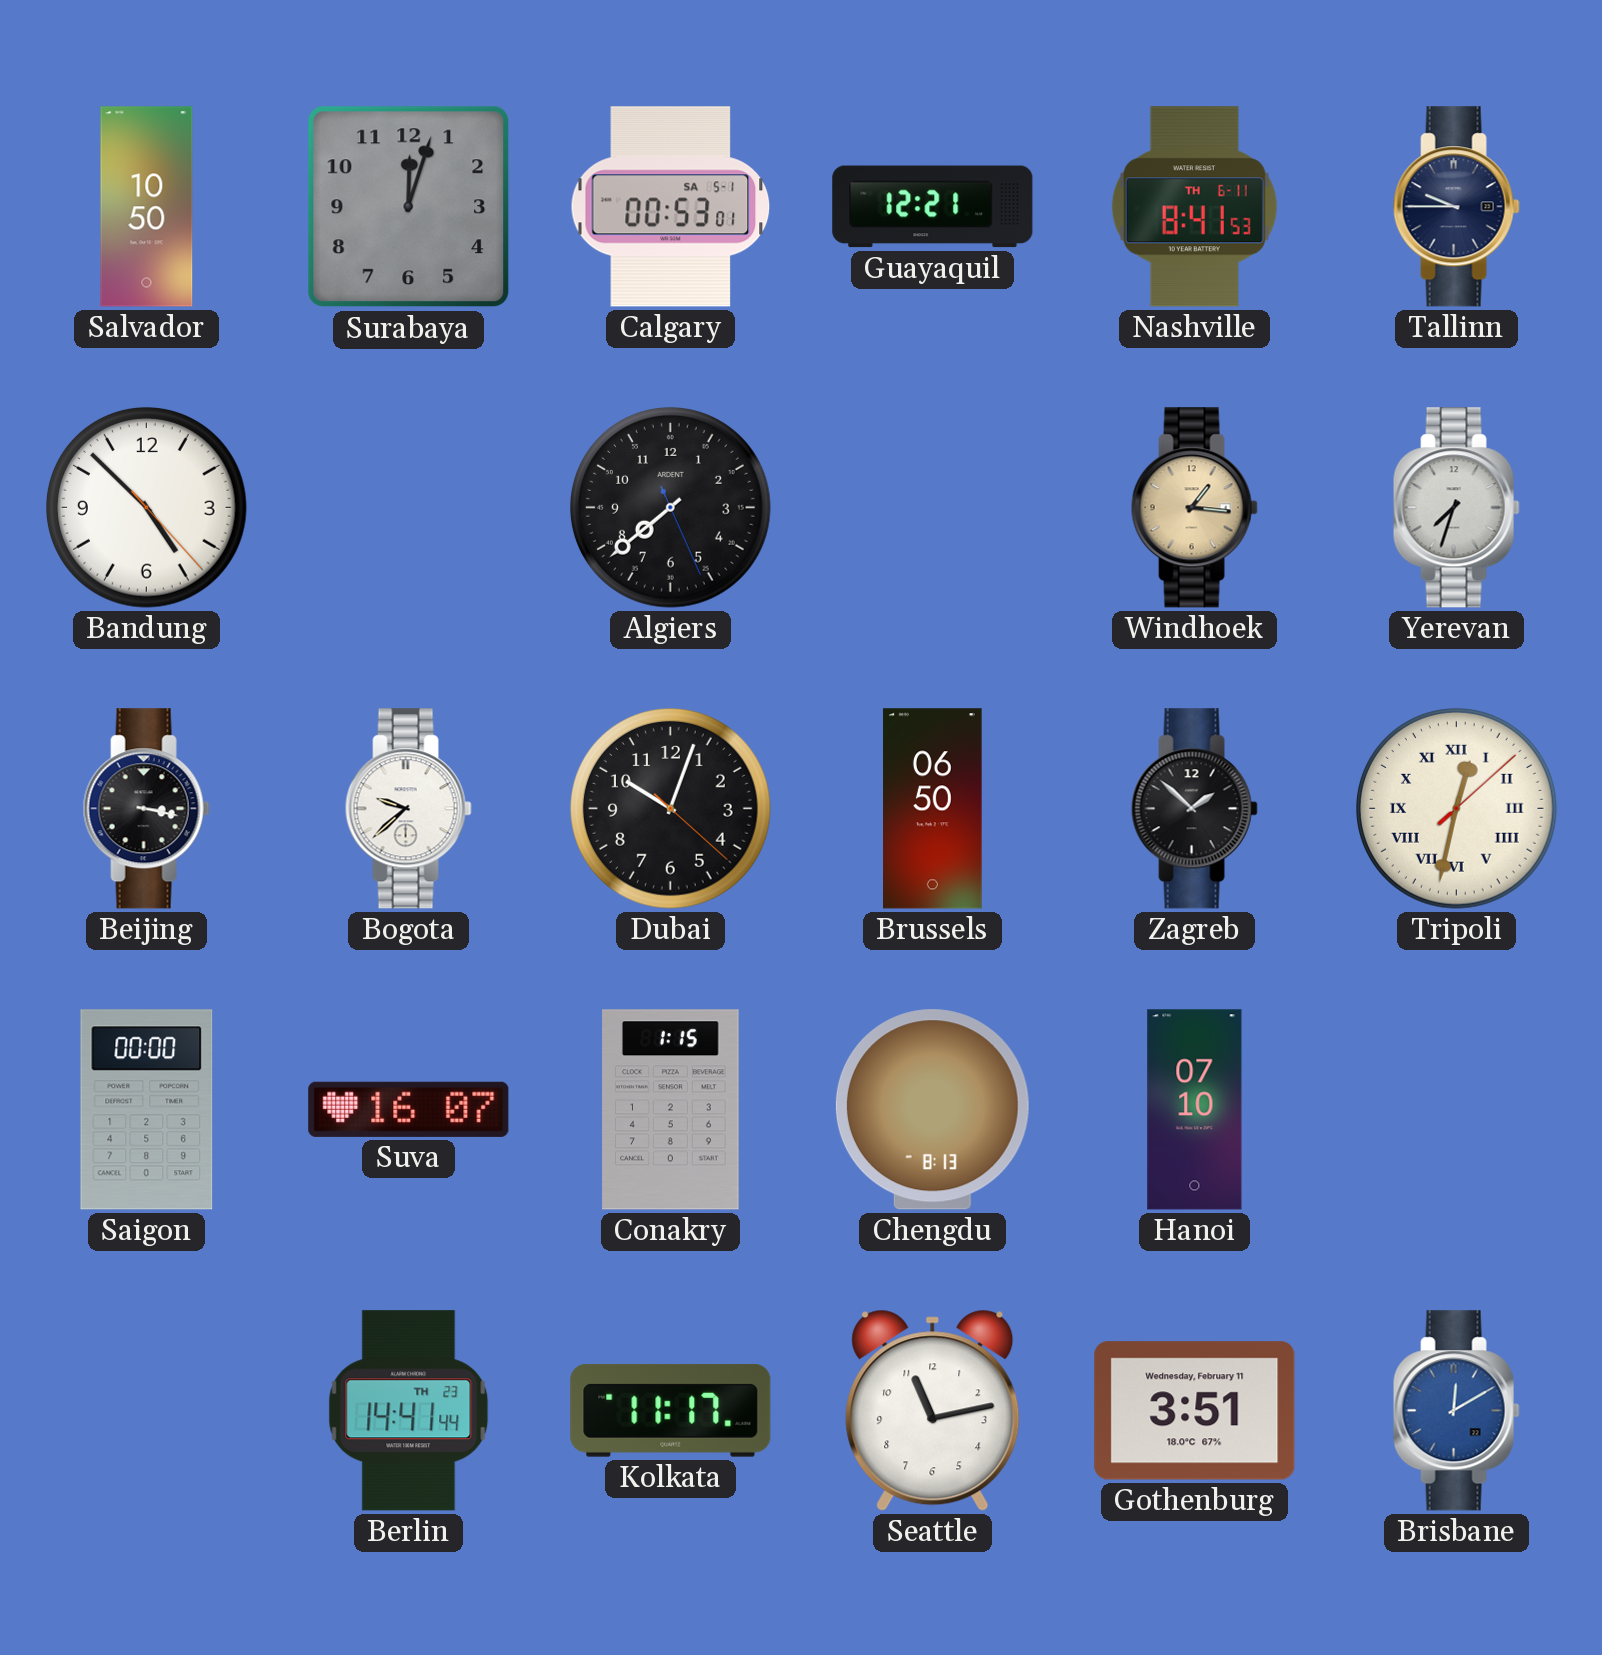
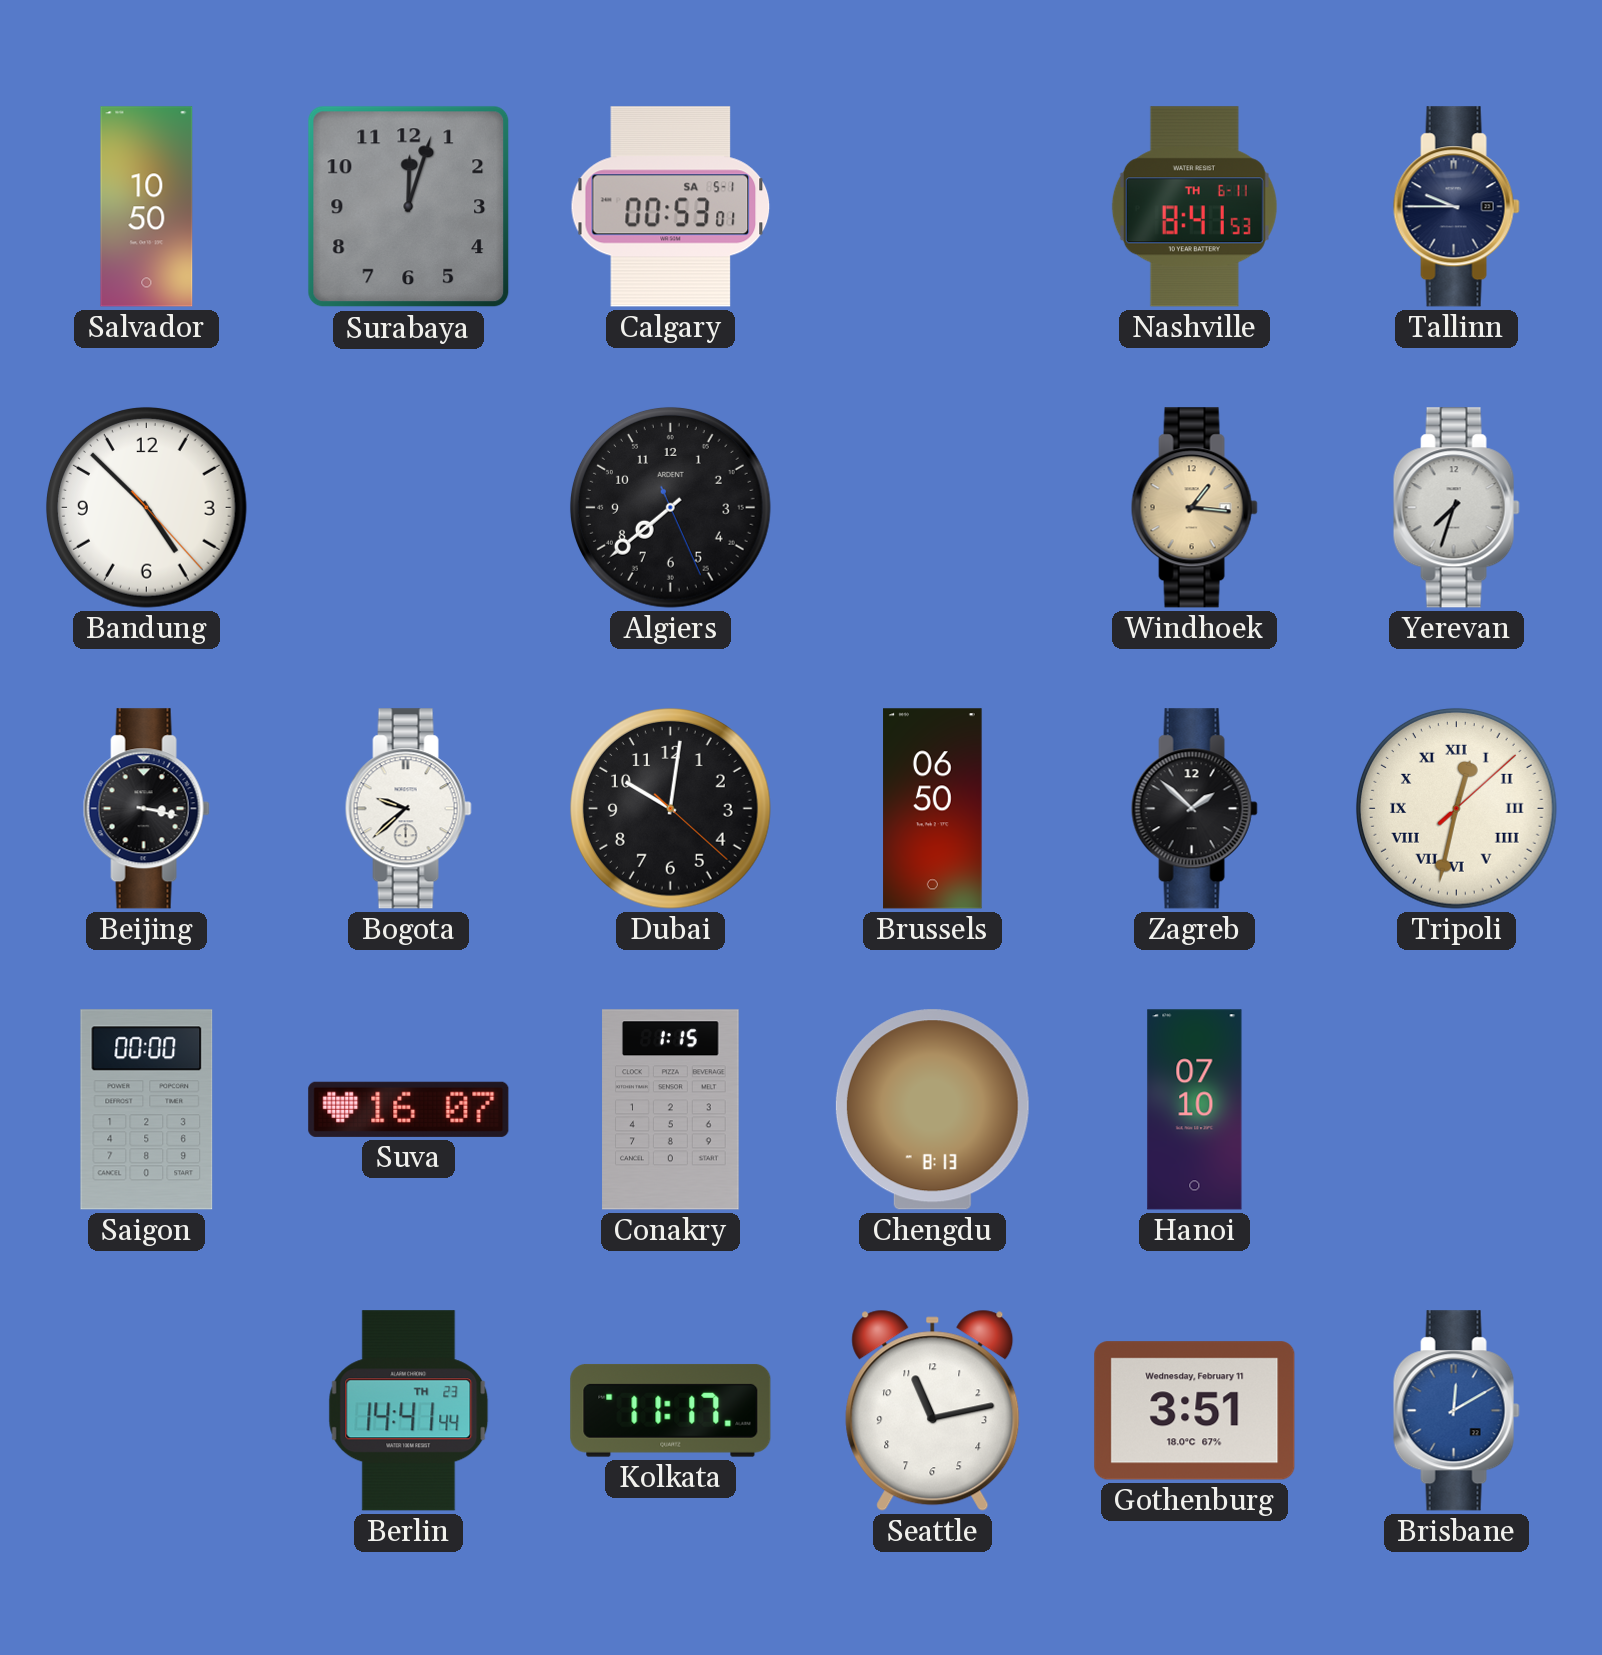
Guayaquil: 12:21 -> none
Dubai: 10:03 -> 10:01
